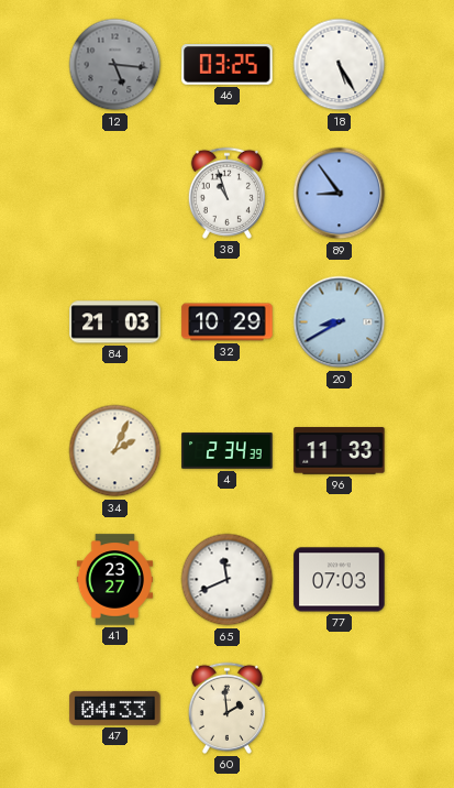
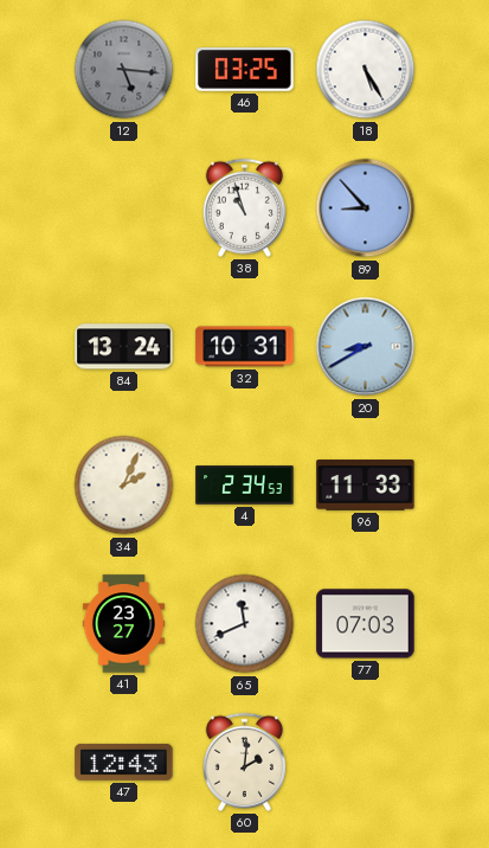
89: 8:54 -> 8:53
84: 21:03 -> 13:24
32: 10:29 -> 10:31
4: 2:34:39 -> 2:34:53
47: 04:33 -> 12:43
60: 1:59 -> 2:01
